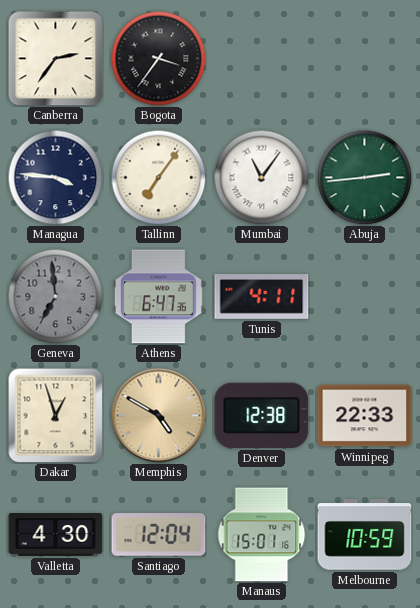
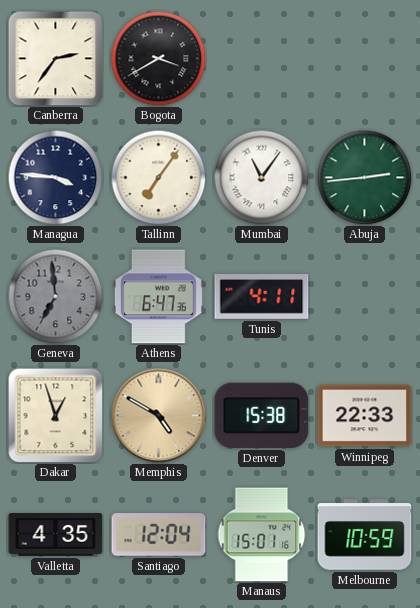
Bogota: 3:36 -> 3:40
Denver: 12:38 -> 15:38
Valletta: 4:30 -> 4:35
